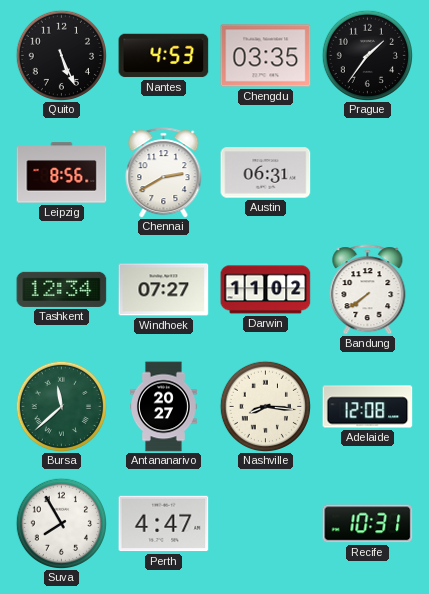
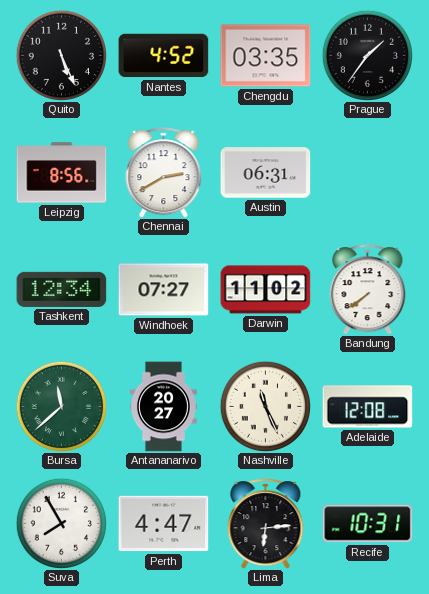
Nantes: 4:53 -> 4:52
Nashville: 8:16 -> 11:26
Lima: none -> 6:14
